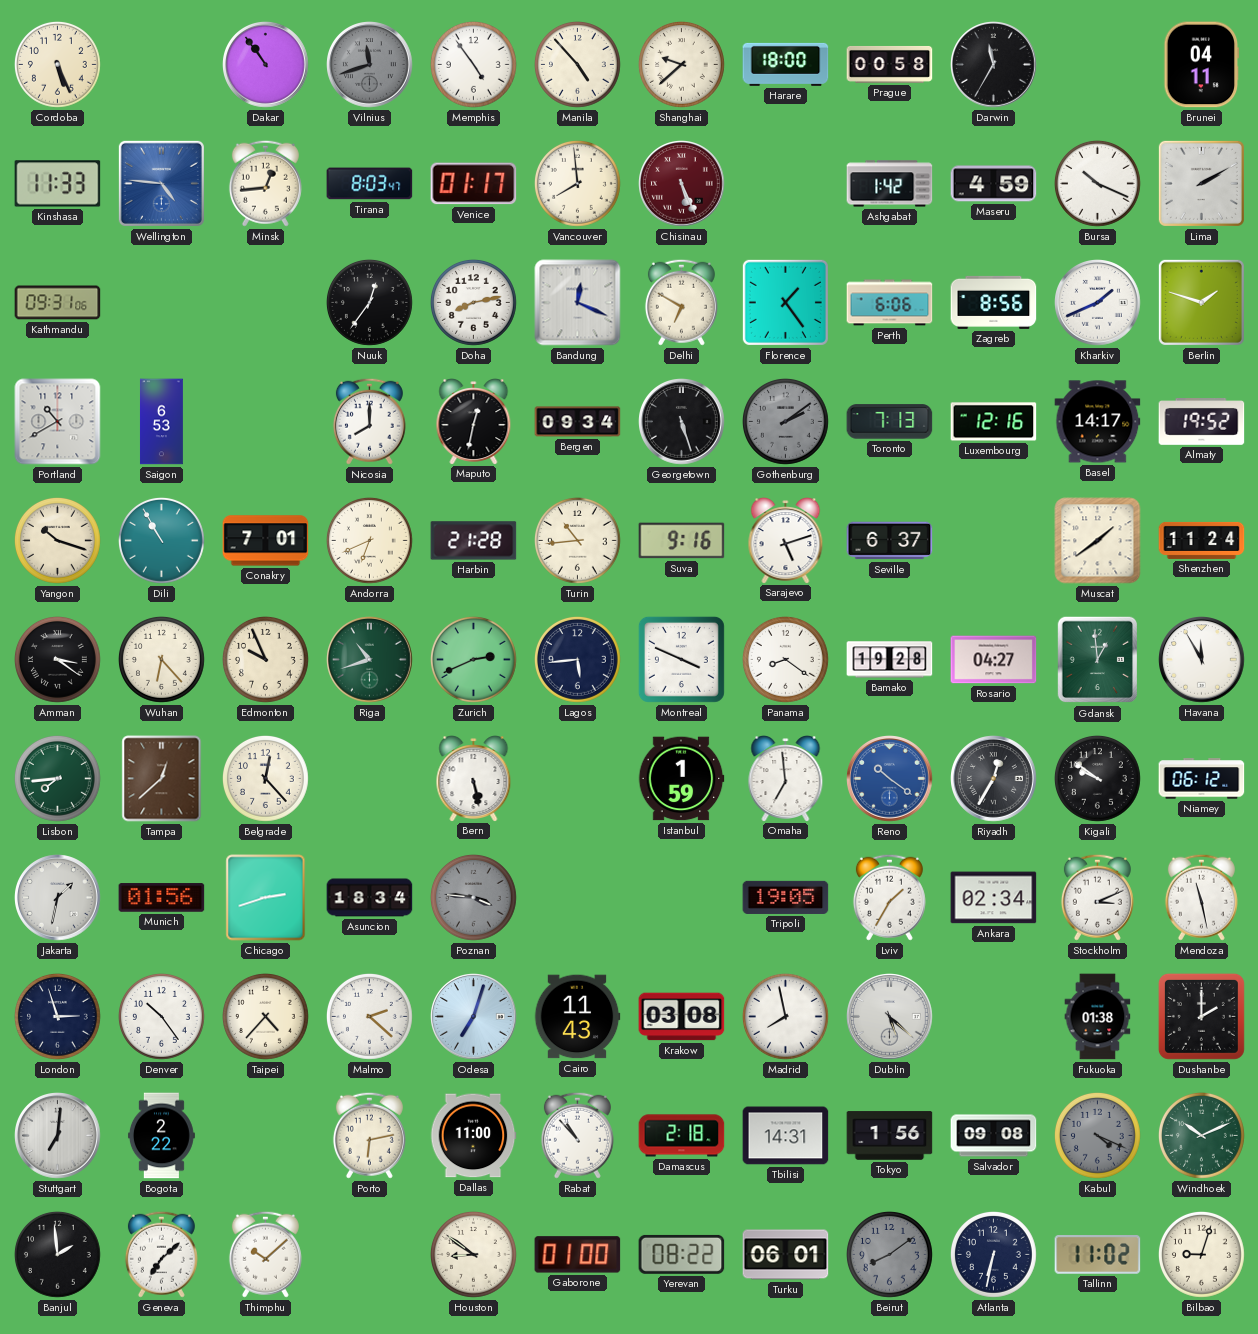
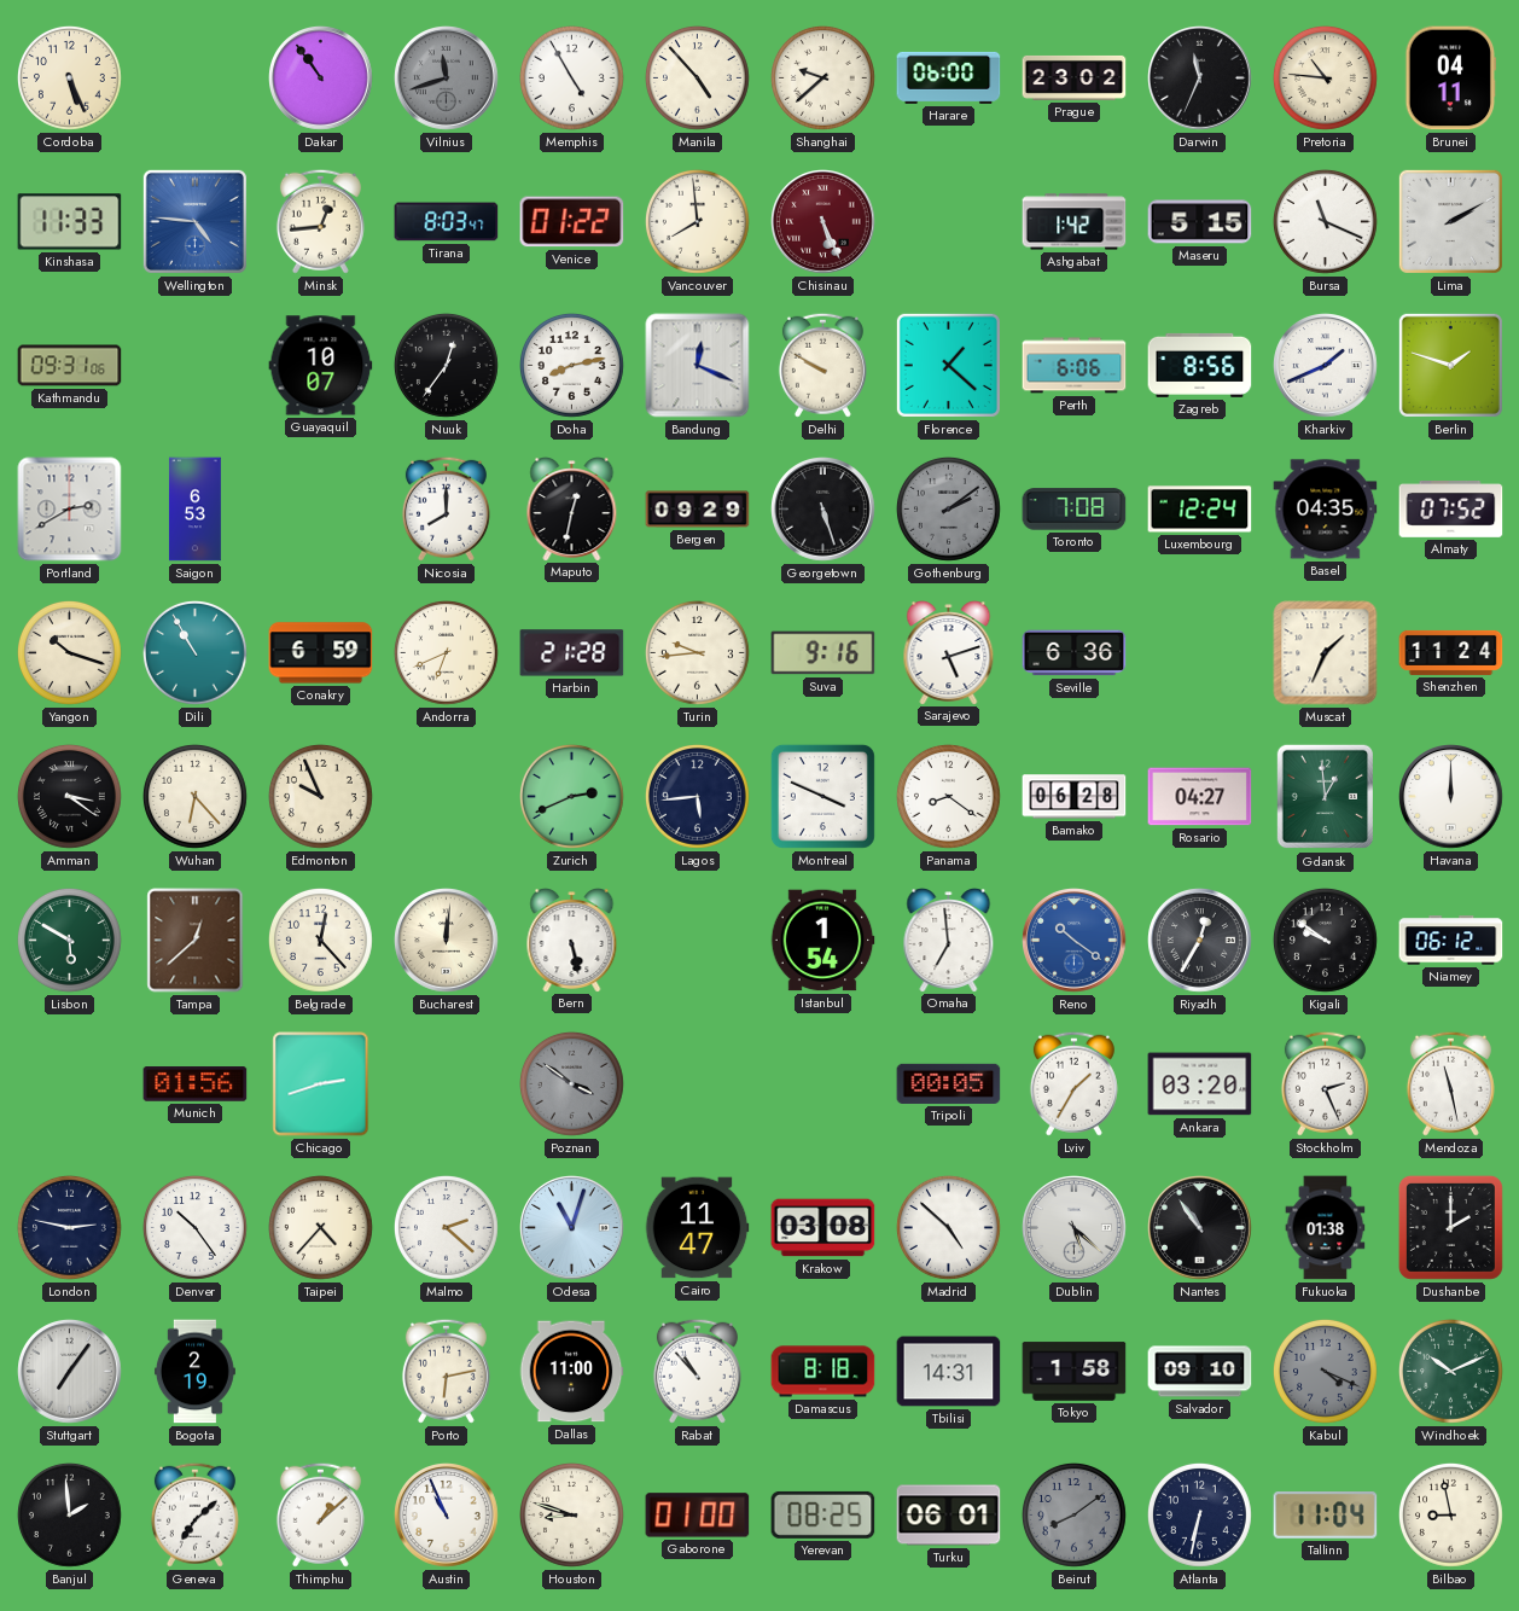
Memphis: 4:54 -> 4:55
Harare: 18:00 -> 06:00
Prague: 00:58 -> 23:02
Darwin: 11:35 -> 11:34
Pretoria: none -> 10:46
Venice: 01:17 -> 01:22
Maseru: 4:59 -> 5:15
Bursa: 10:19 -> 11:19
Guayaquil: none -> 10:07
Delhi: 6:50 -> 9:50
Florence: 1:24 -> 1:22
Portland: 10:40 -> 2:40
Bergen: 09:34 -> 09:29
Toronto: 7:13 -> 7:08
Luxembourg: 12:16 -> 12:24
Basel: 14:17 -> 04:35
Almaty: 19:52 -> 07:52
Conakry: 7:01 -> 6:59
Turin: 10:44 -> 9:44
Seville: 6:37 -> 6:36
Muscat: 1:39 -> 1:34
Riga: 10:42 -> none
Bamako: 19:28 -> 06:28
Havana: 11:55 -> 12:00
Lisbon: 7:44 -> 5:50
Bucharest: none -> 12:01
Istanbul: 1:59 -> 1:54
Jakarta: 1:32 -> none
Asuncion: 18:34 -> none
Poznan: 3:46 -> 3:51
Tripoli: 19:05 -> 00:05
Ankara: 02:34 -> 03:20
Stockholm: 3:11 -> 2:26
London: 2:57 -> 2:47
Odesa: 7:03 -> 11:03
Cairo: 11:43 -> 11:47
Madrid: 7:58 -> 4:52
Nantes: none -> 10:54
Stuttgart: 7:01 -> 7:06
Bogota: 2:22 -> 2:19
Damascus: 2:18 -> 8:18
Tokyo: 1:56 -> 1:58
Salvador: 09:08 -> 09:10
Thimphu: 10:08 -> 1:08
Austin: none -> 10:56
Houston: 8:51 -> 8:48
Yerevan: 08:22 -> 08:25
Tallinn: 11:02 -> 11:04
Bilbao: 9:03 -> 8:58
